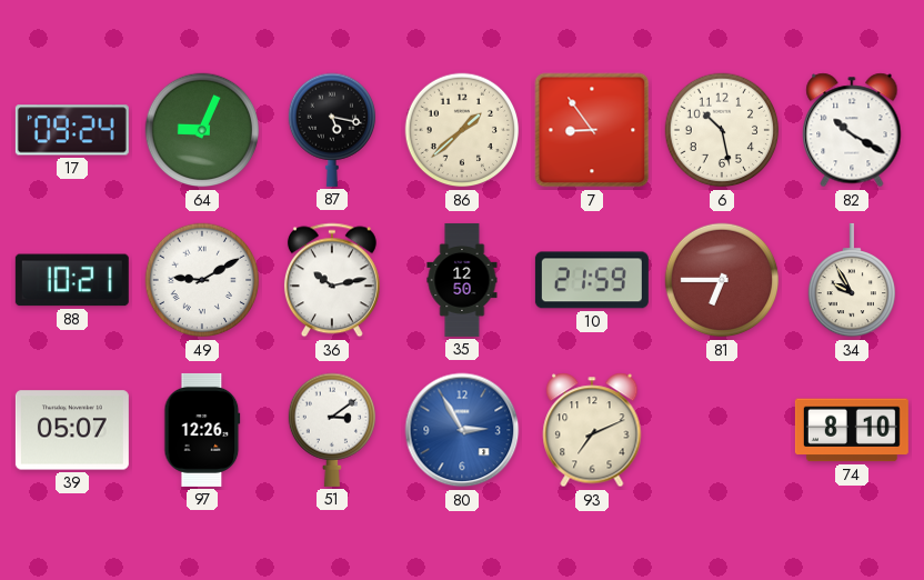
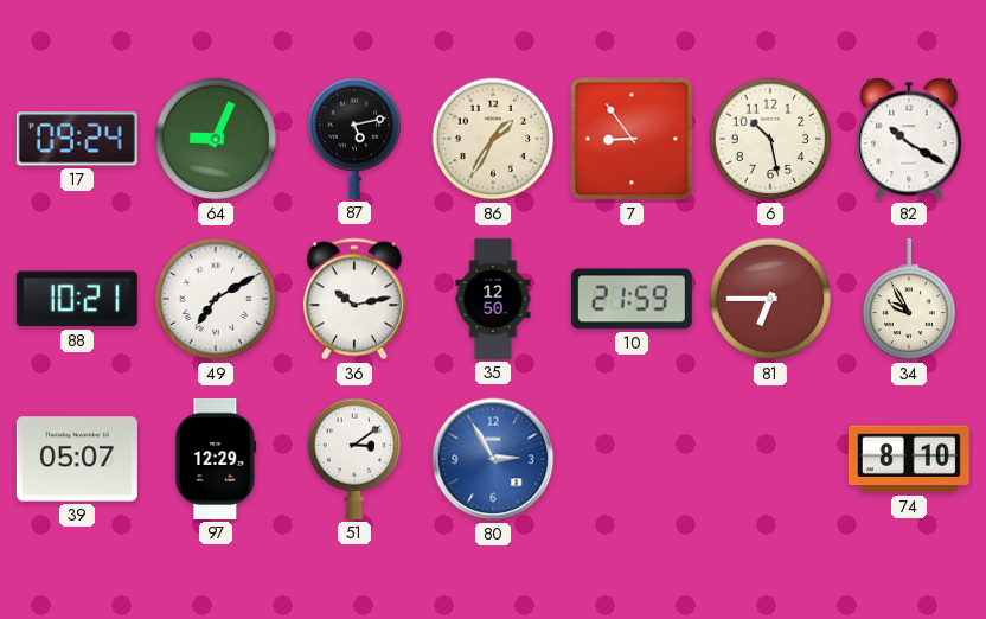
87: 5:17 -> 5:13
86: 1:38 -> 1:35
49: 9:10 -> 7:10
97: 12:26 -> 12:29
93: 7:11 -> none
